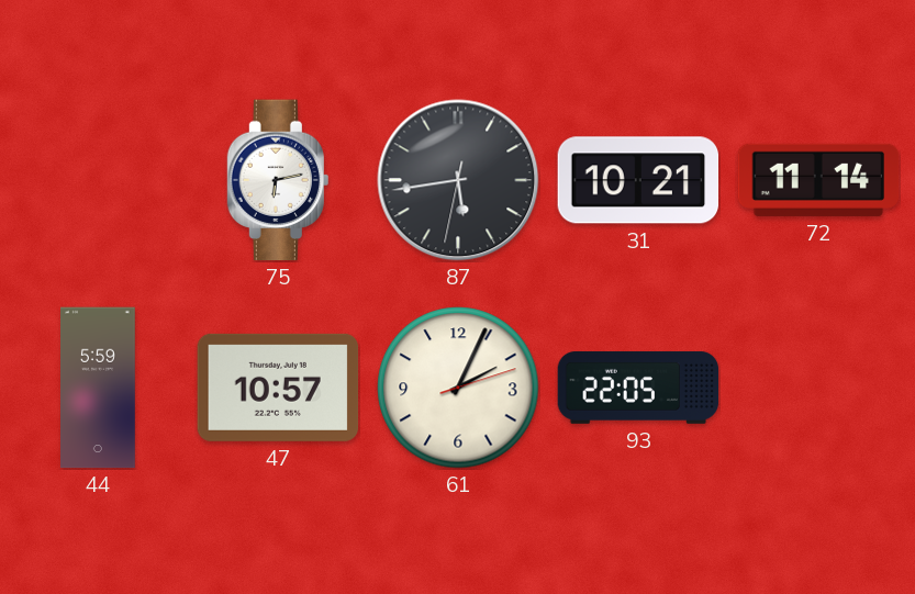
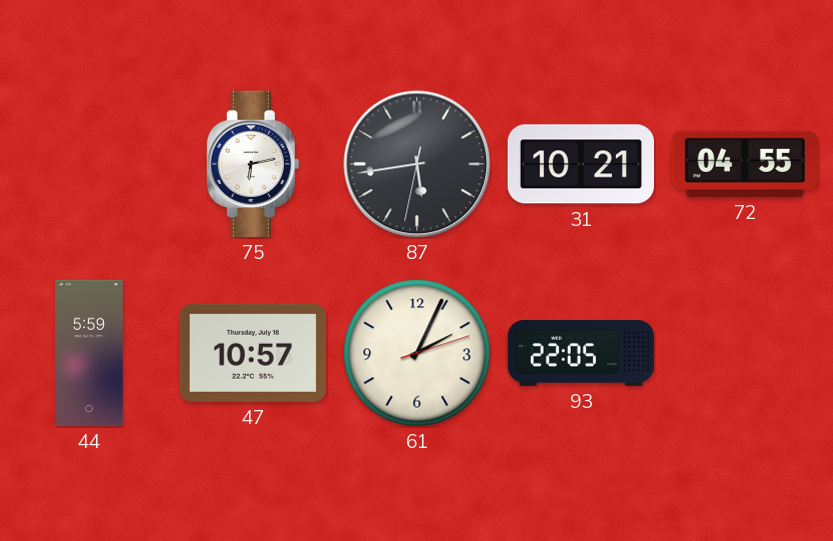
72: 11:14 -> 04:55
